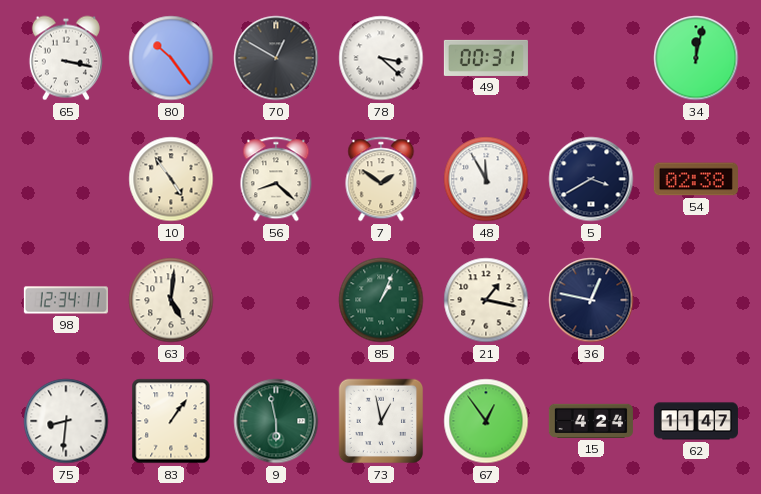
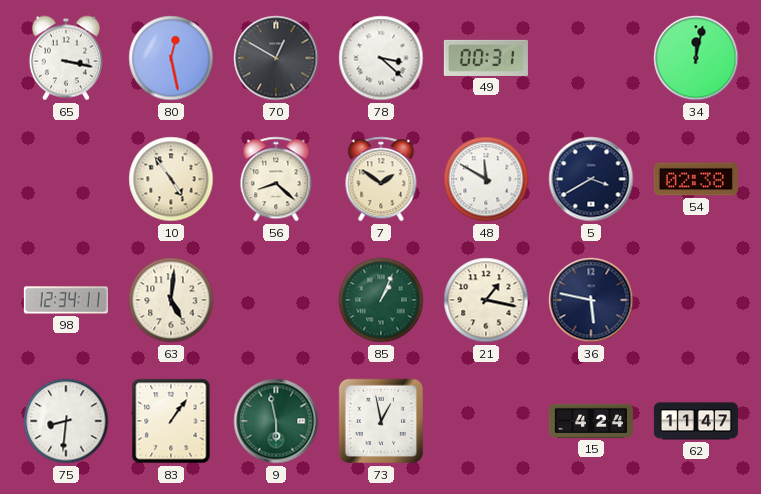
80: 10:24 -> 12:28
48: 11:55 -> 11:50
36: 12:47 -> 5:47
67: 12:54 -> none
